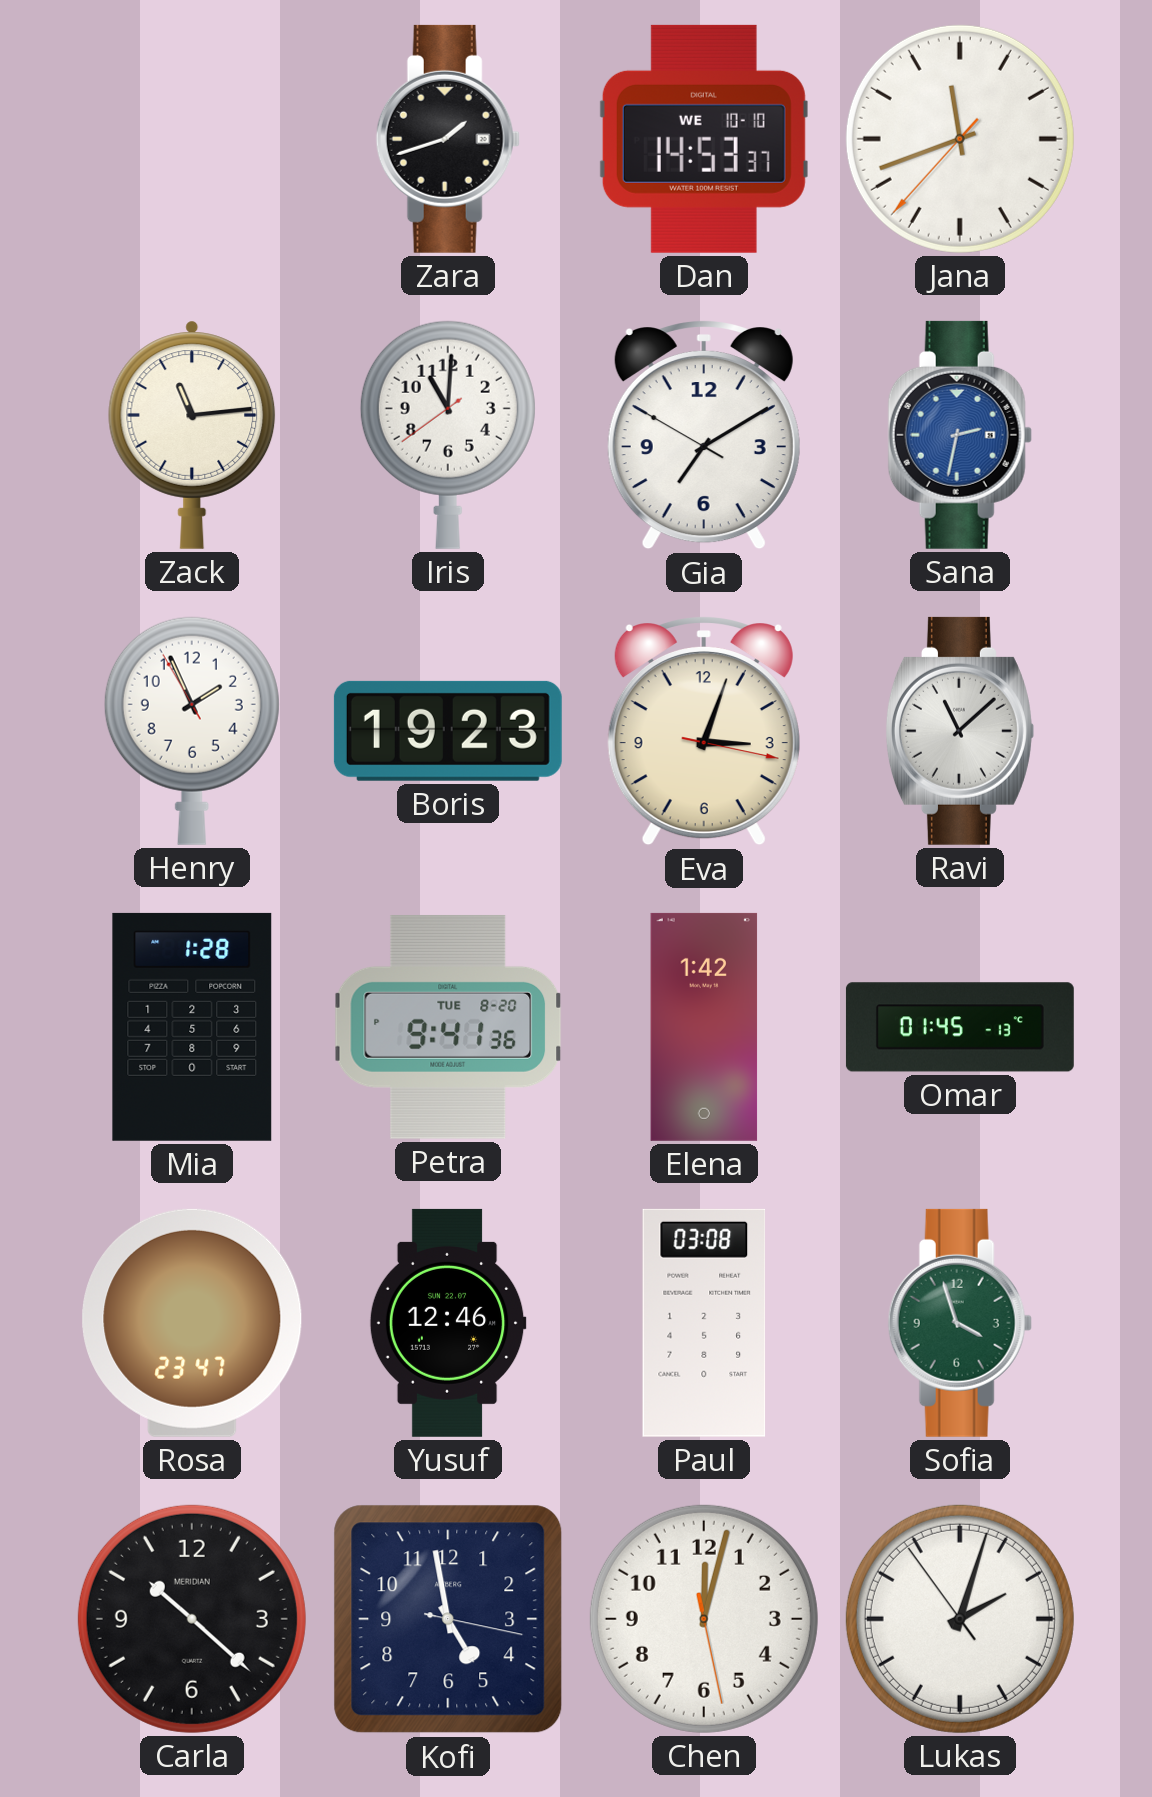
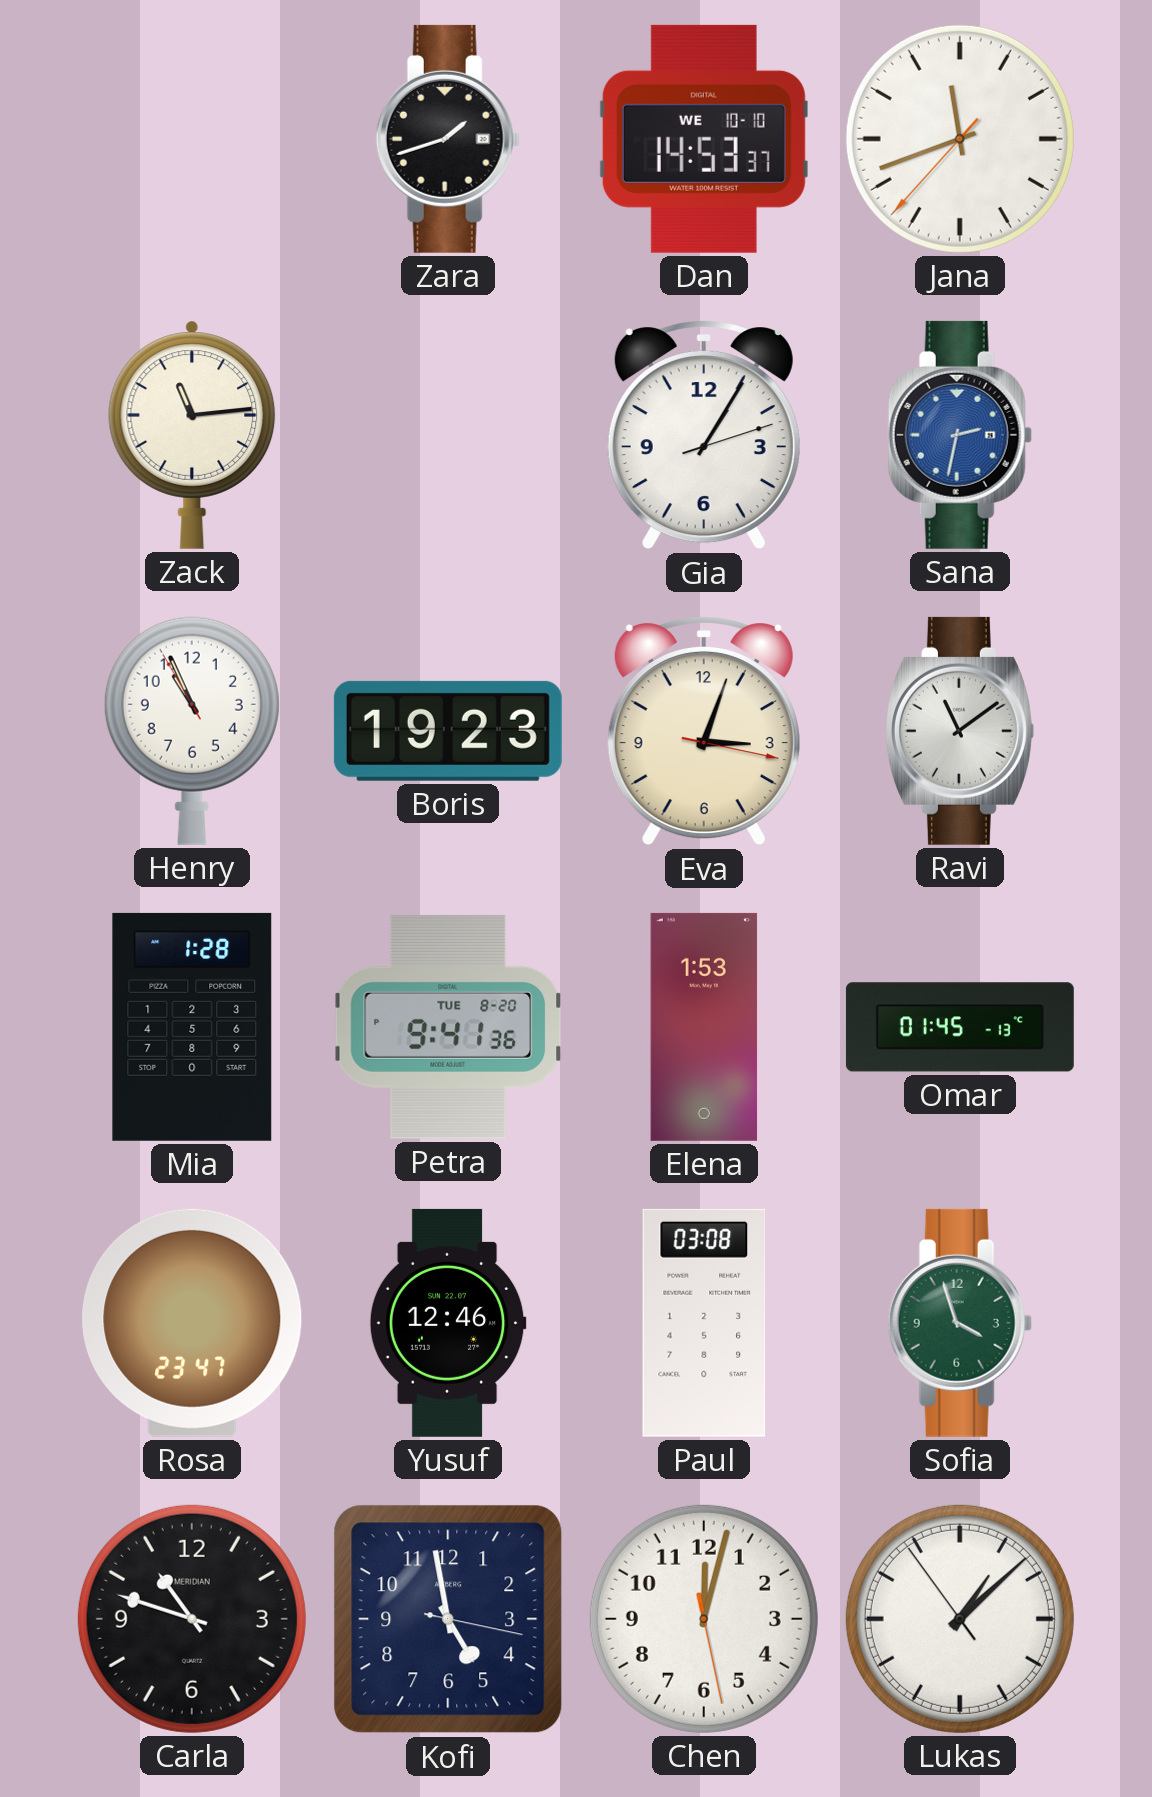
Iris: 11:00 -> none
Gia: 7:09 -> 1:05
Henry: 1:55 -> 10:55
Ravi: 11:08 -> 11:09
Elena: 1:42 -> 1:53
Carla: 10:22 -> 10:48
Lukas: 2:02 -> 1:07
